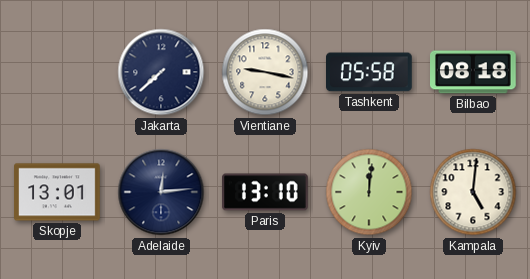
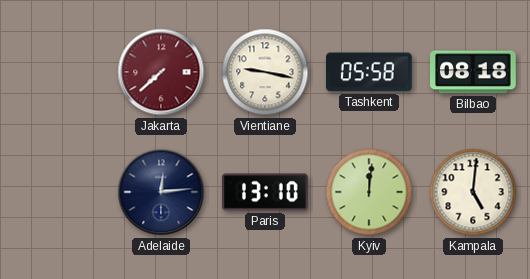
Jakarta dial: navy -> burgundy
Skopje: 13:01 -> none
